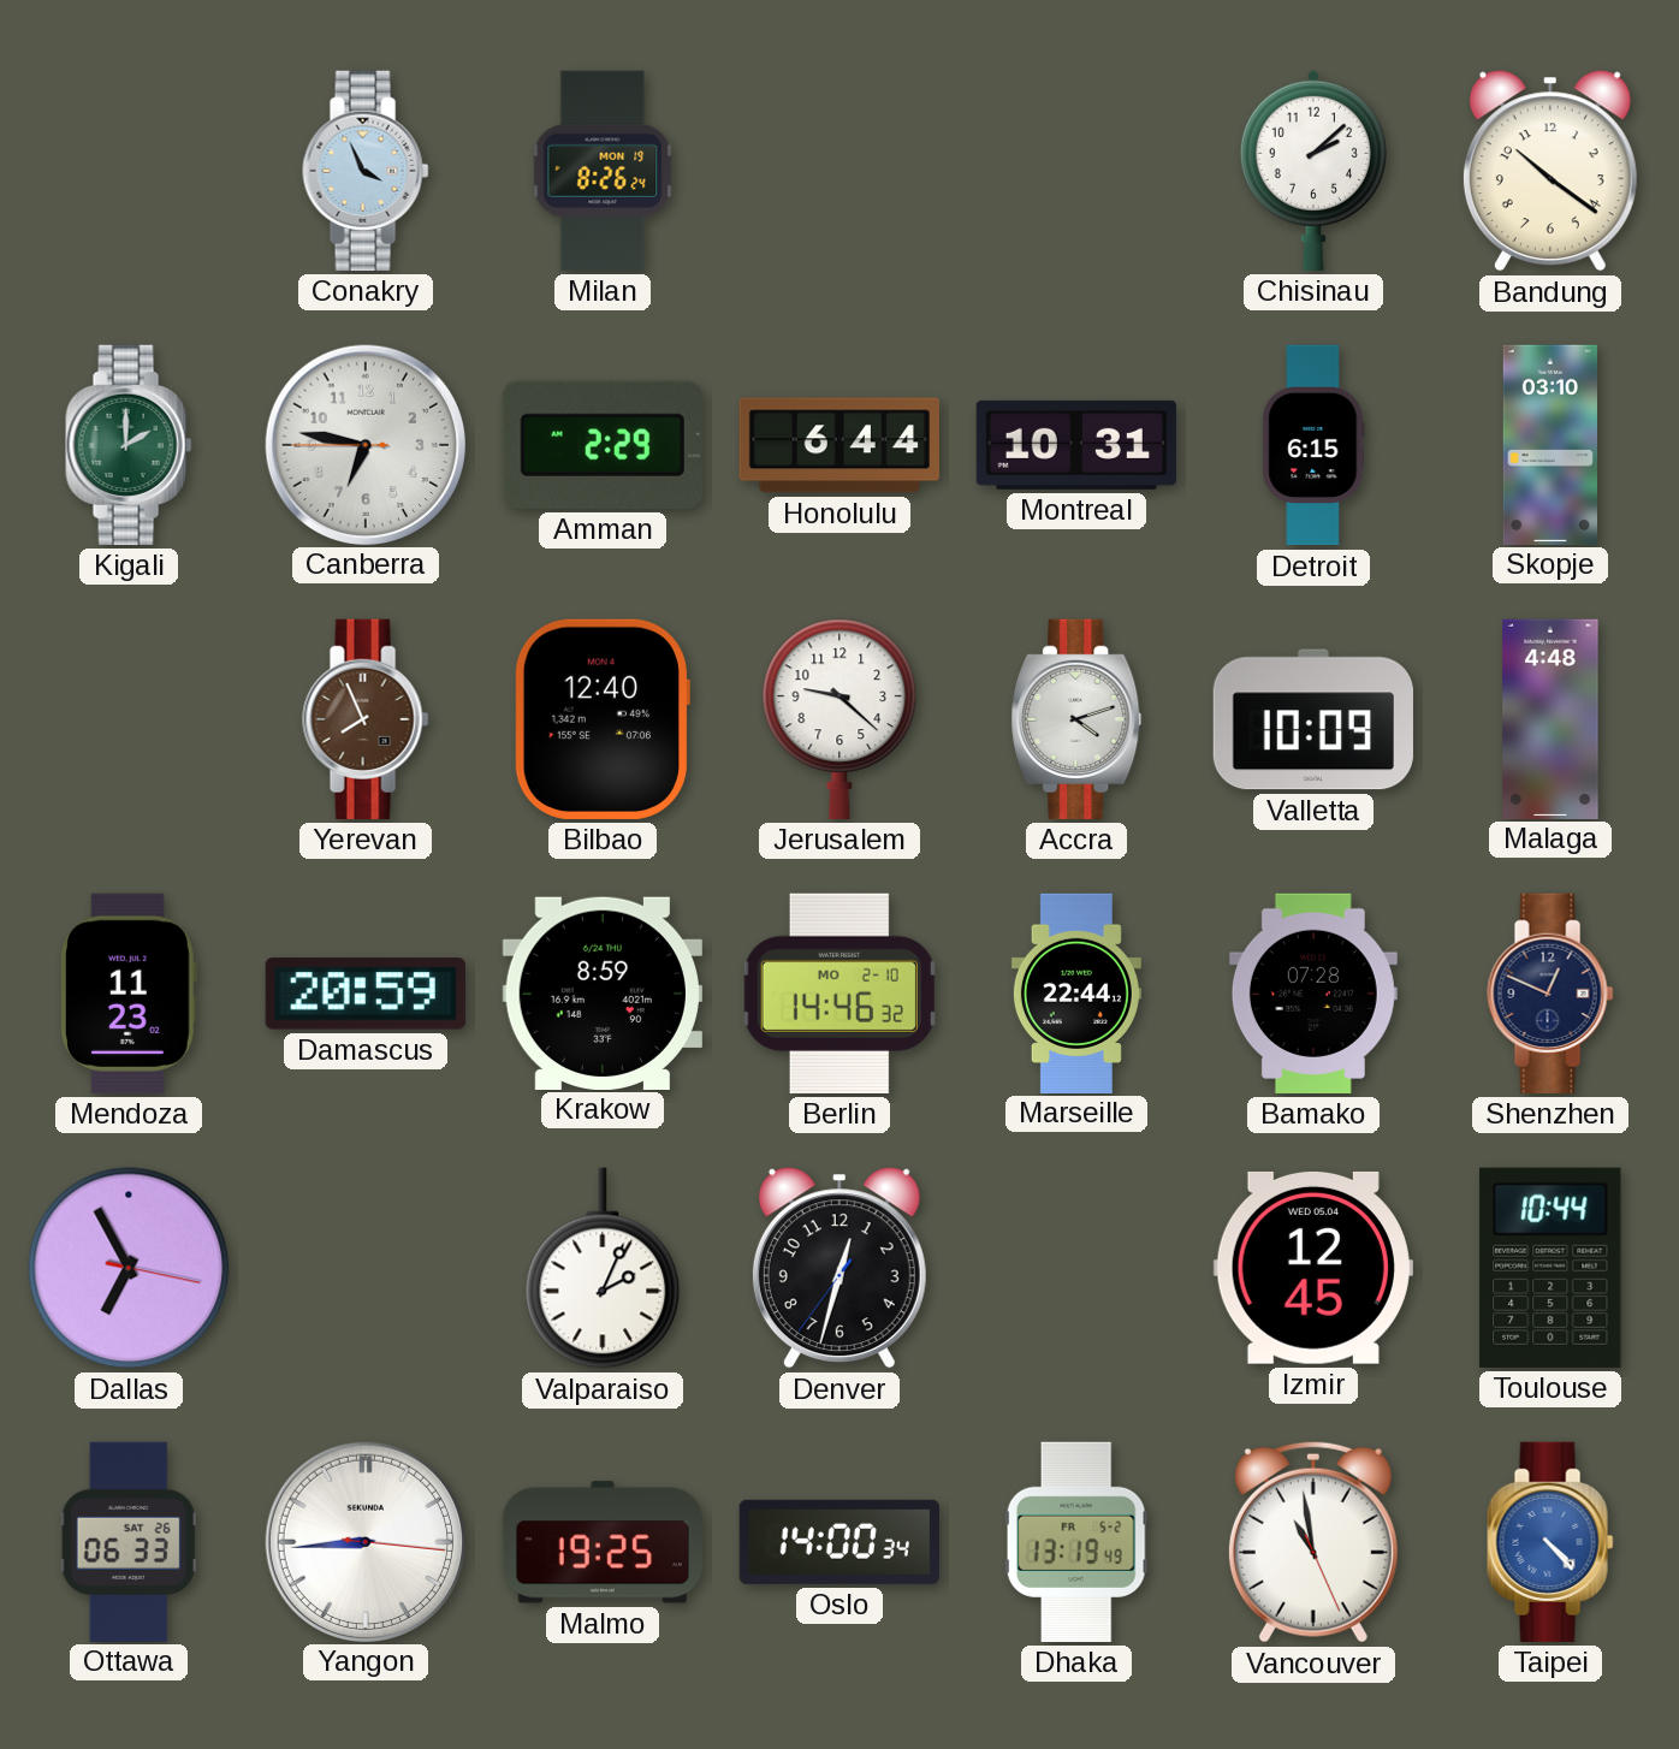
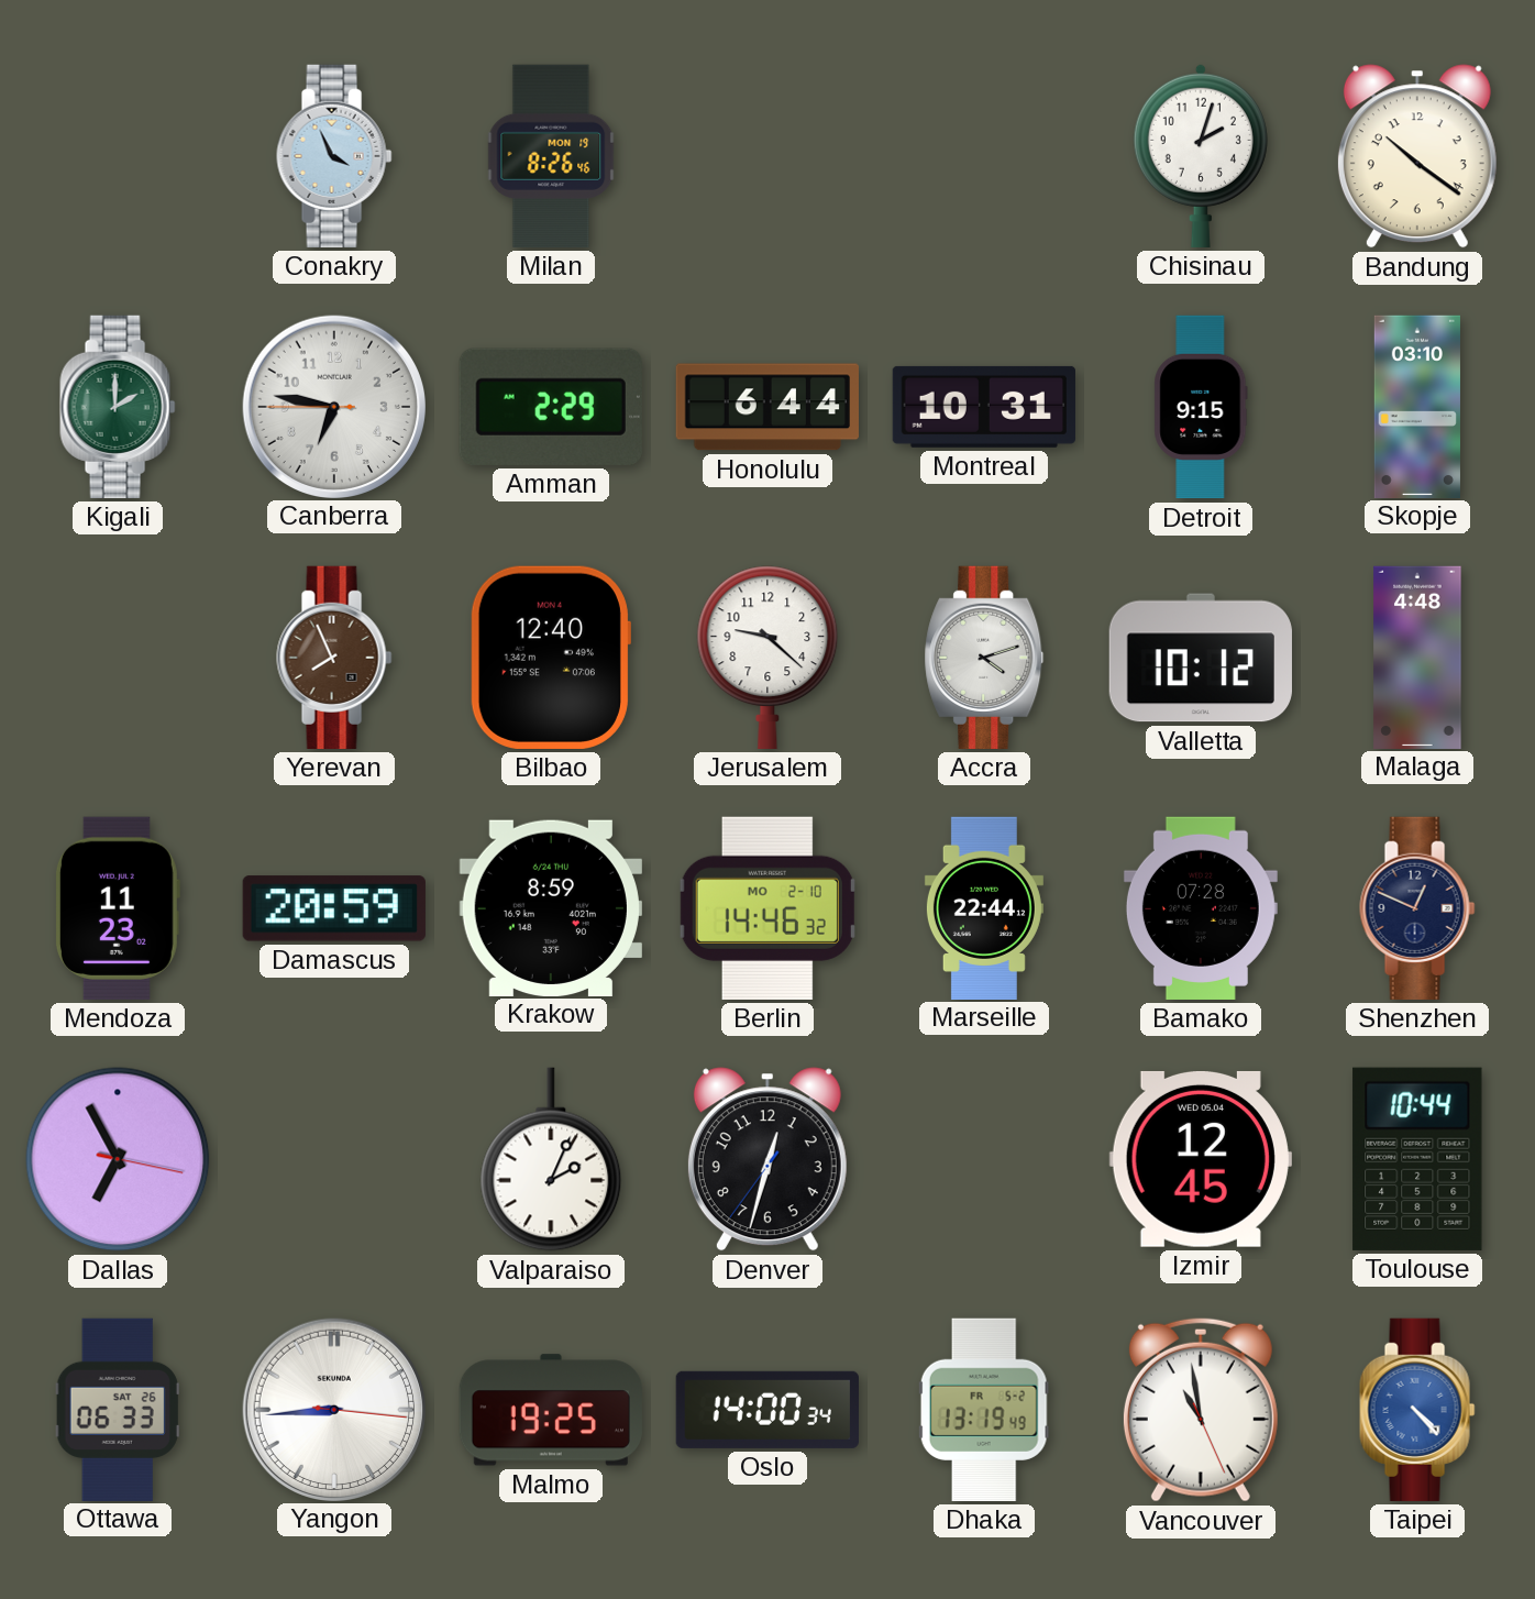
Milan: 8:26:24 -> 8:26:46
Chisinau: 2:08 -> 2:03
Detroit: 6:15 -> 9:15
Valletta: 10:09 -> 10:12
